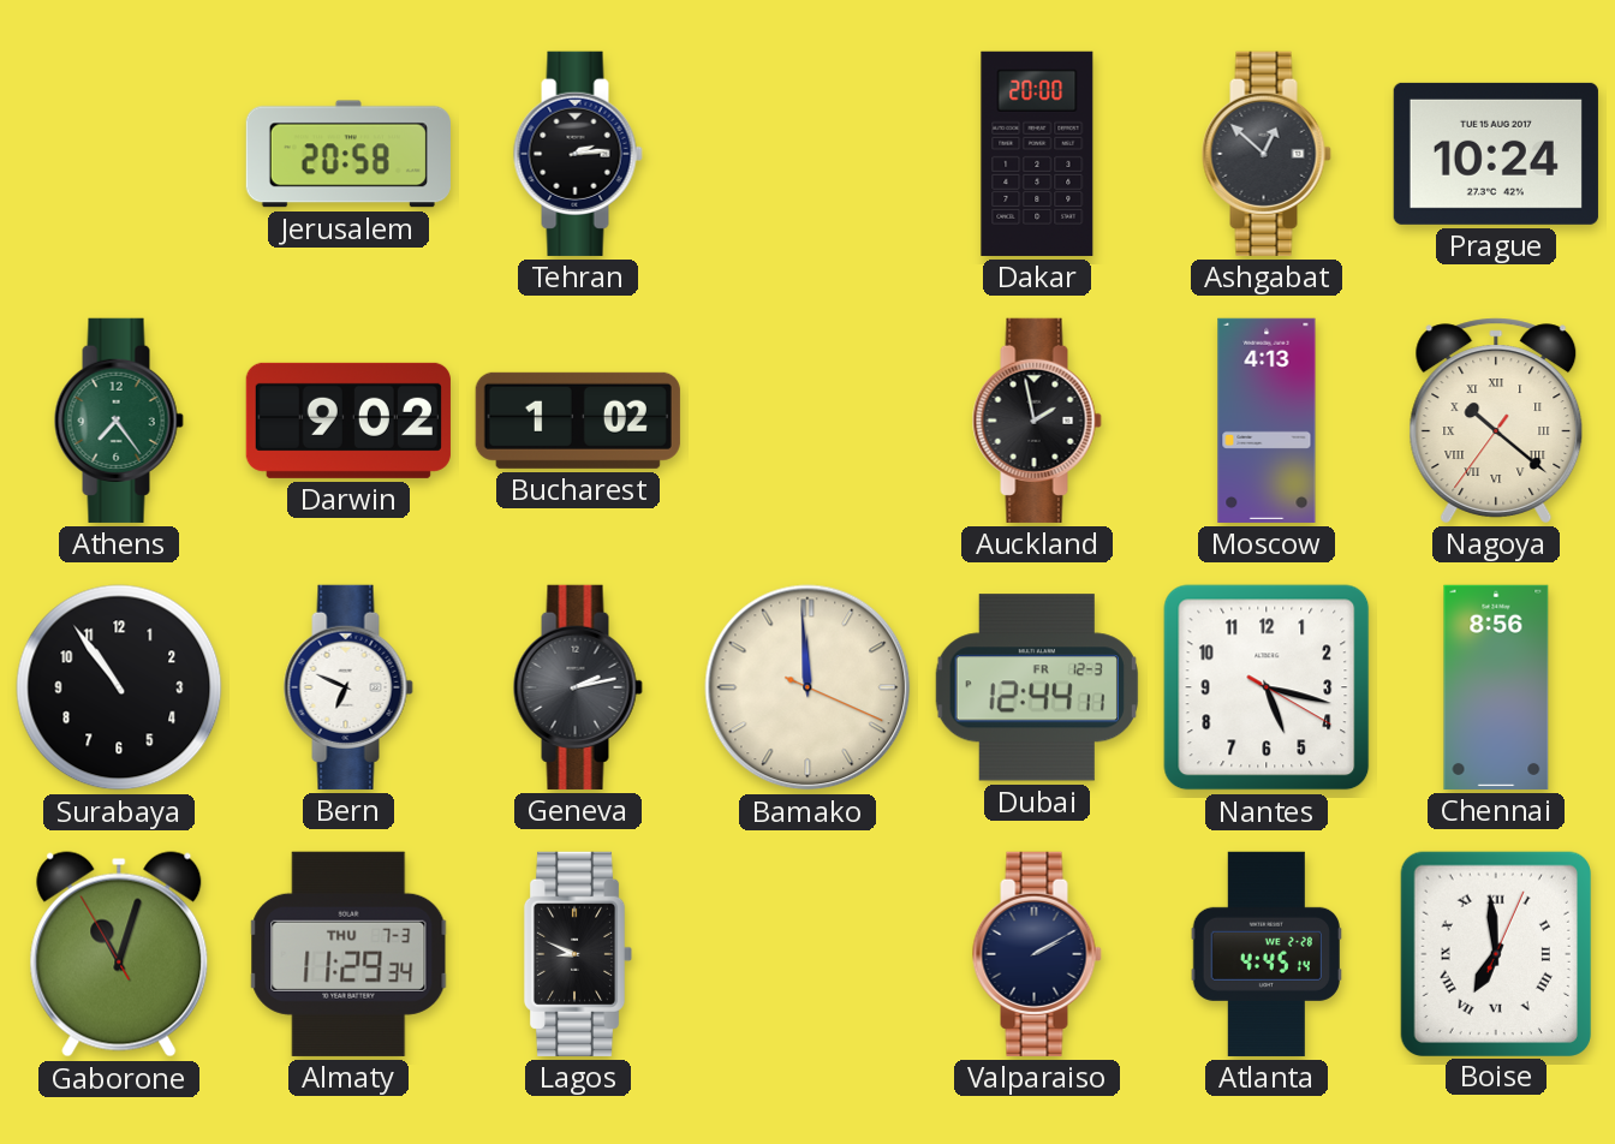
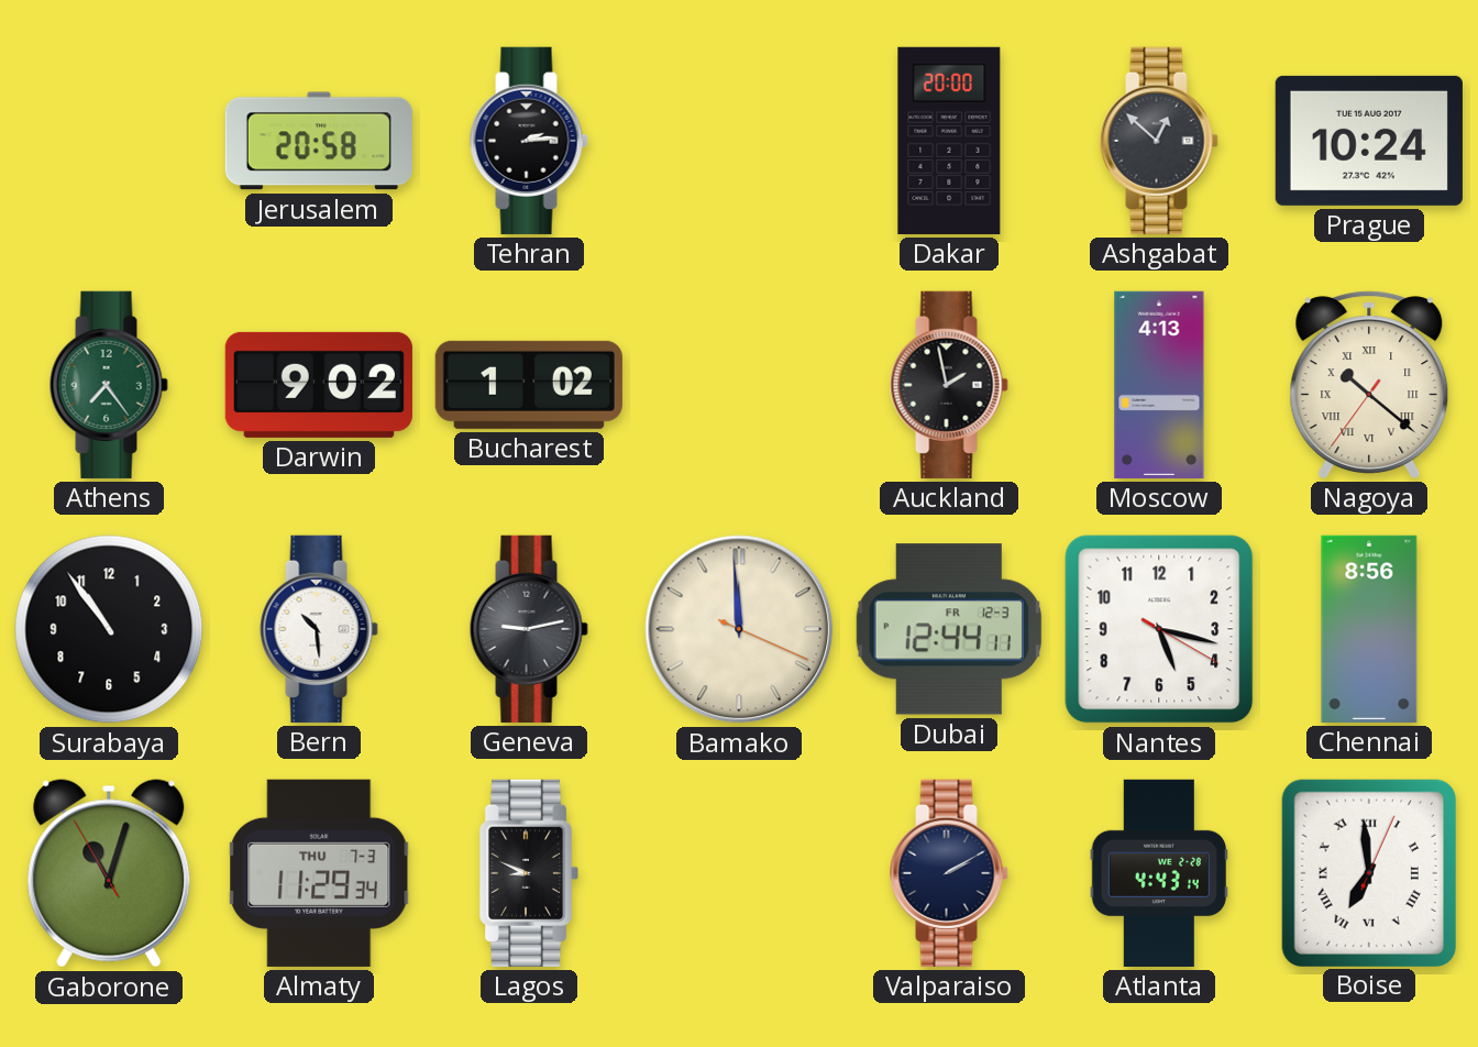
Bern: 6:49 -> 10:29
Geneva: 2:13 -> 9:13
Atlanta: 4:45 -> 4:43
